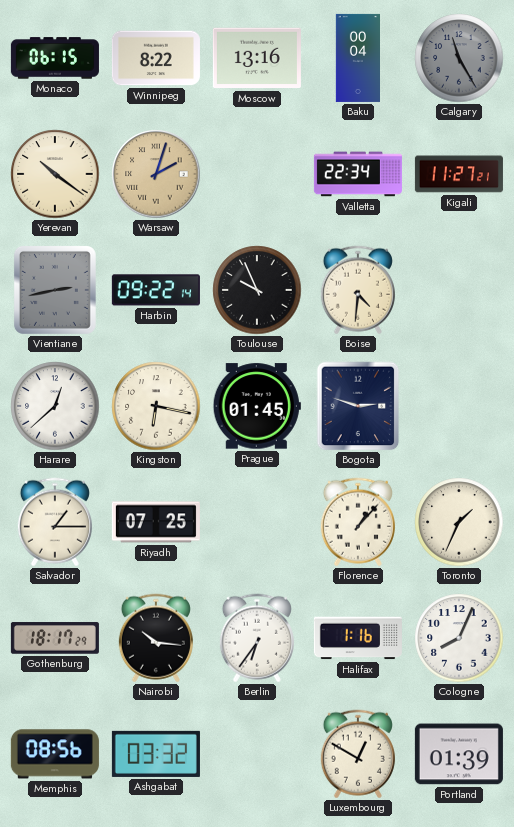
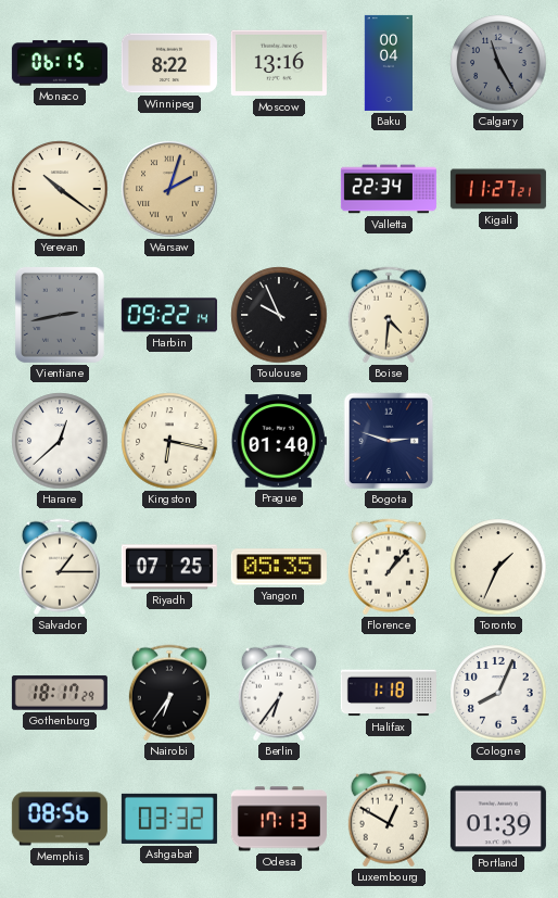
Prague: 01:45 -> 01:40
Yangon: none -> 05:35
Nairobi: 10:16 -> 6:36
Halifax: 1:16 -> 1:18
Odesa: none -> 17:13
